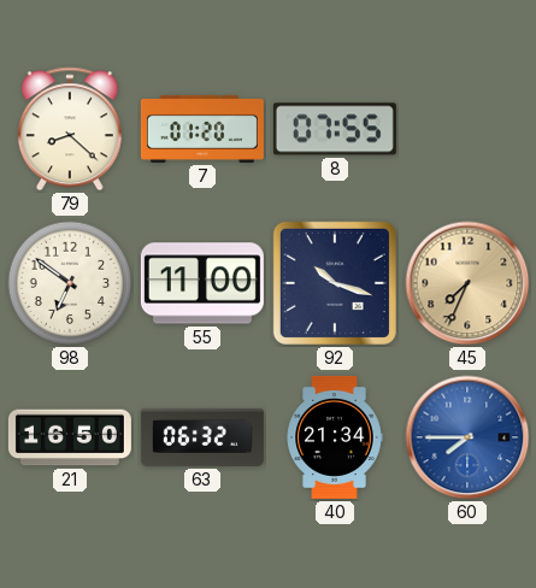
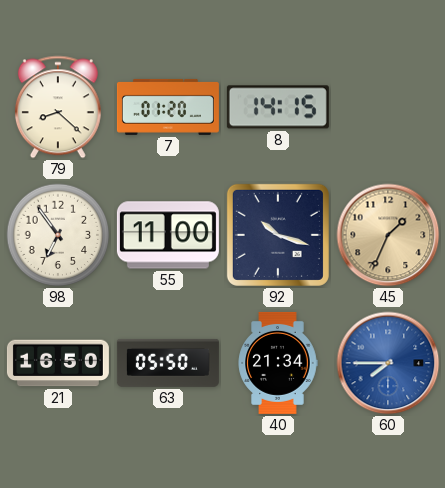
8: 07:55 -> 14:15
98: 6:51 -> 6:54
45: 7:34 -> 1:34
63: 06:32 -> 05:50
